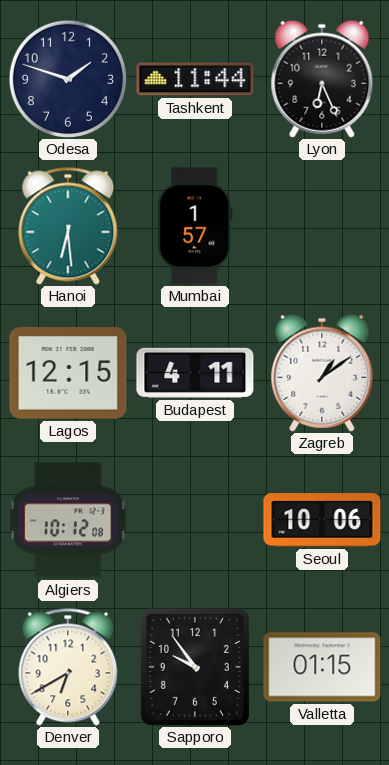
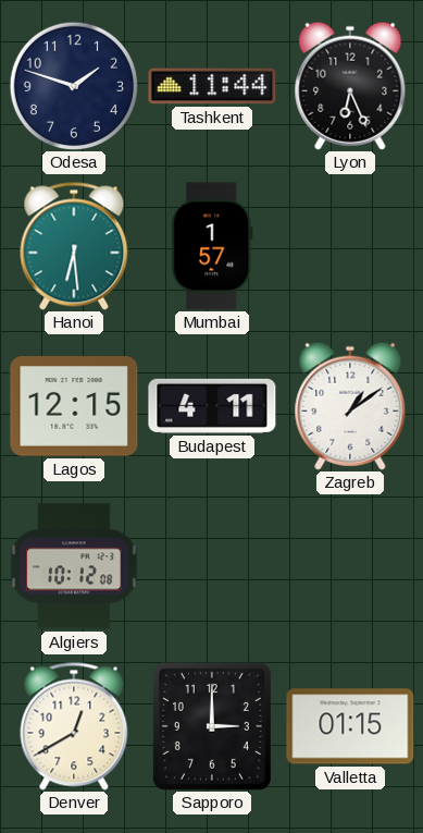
Seoul: 10:06 -> none
Denver: 6:40 -> 12:40
Sapporo: 9:54 -> 3:00
